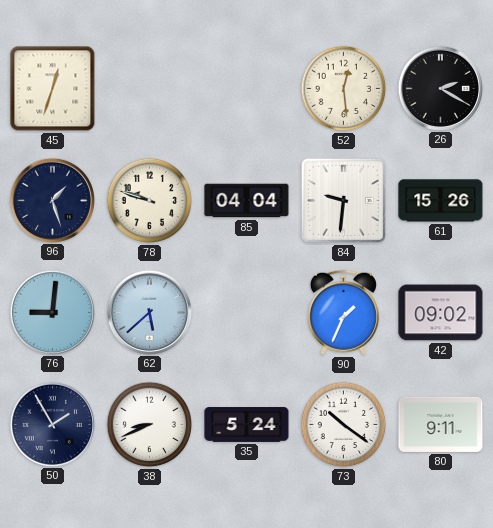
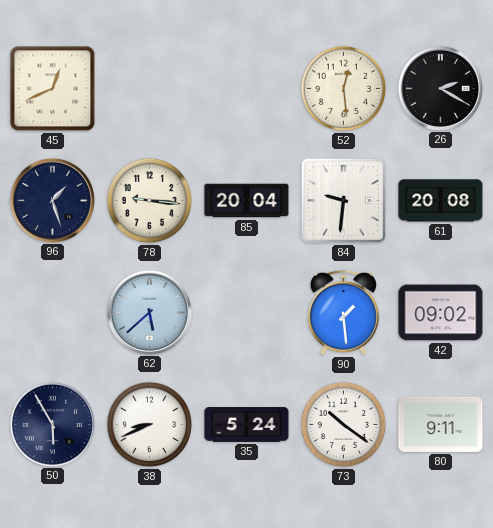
45: 12:33 -> 12:41
78: 9:48 -> 9:16
85: 04:04 -> 20:04
61: 15:26 -> 20:08
76: 9:01 -> none
90: 1:34 -> 1:29
50: 1:55 -> 5:55
